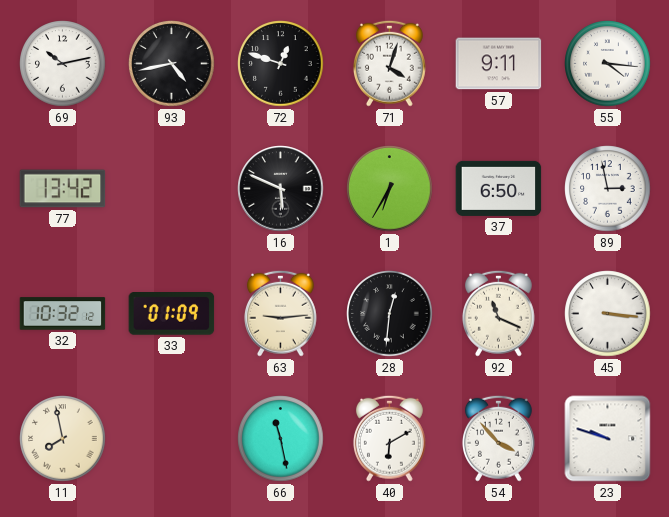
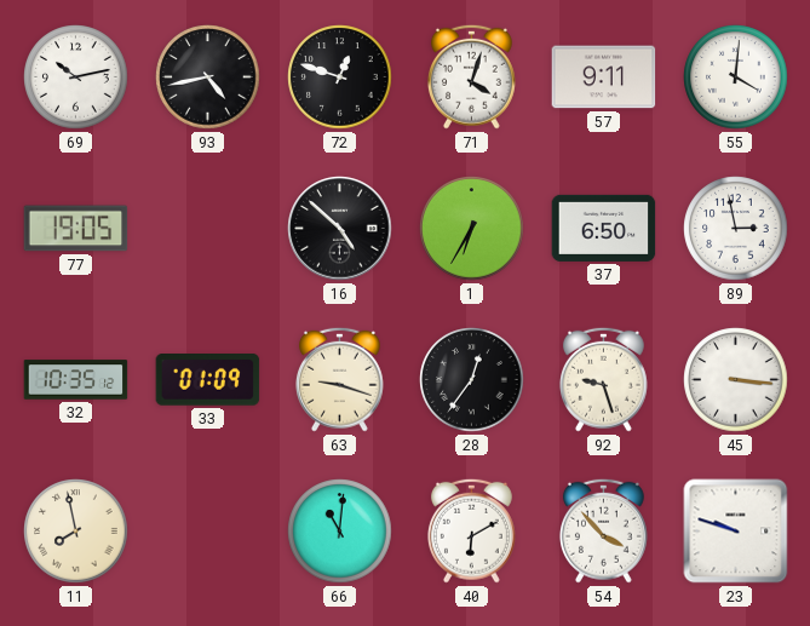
55: 4:16 -> 4:01
77: 13:42 -> 19:05
16: 5:49 -> 4:52
32: 10:32 -> 10:35
63: 9:14 -> 9:18
28: 12:31 -> 12:36
92: 11:19 -> 9:27
66: 11:28 -> 11:01
